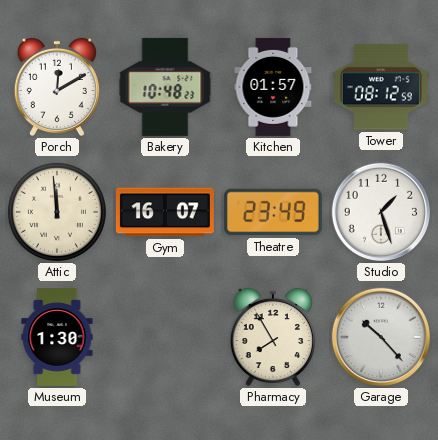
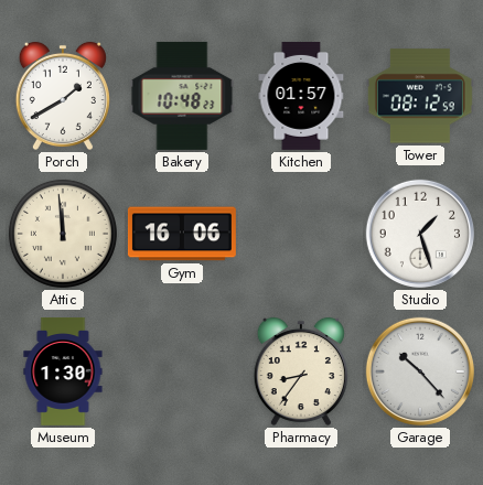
Porch: 12:10 -> 1:40
Gym: 16:07 -> 16:06
Theatre: 23:49 -> none
Pharmacy: 7:55 -> 8:36
